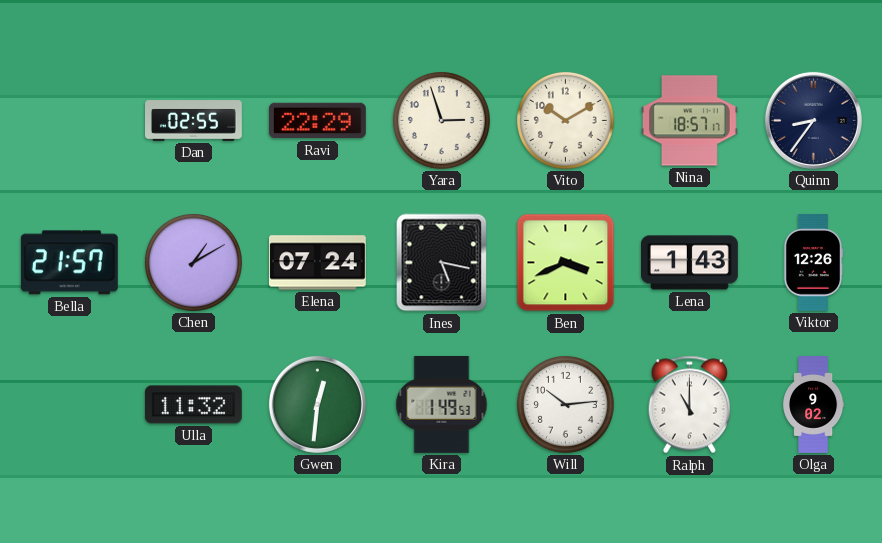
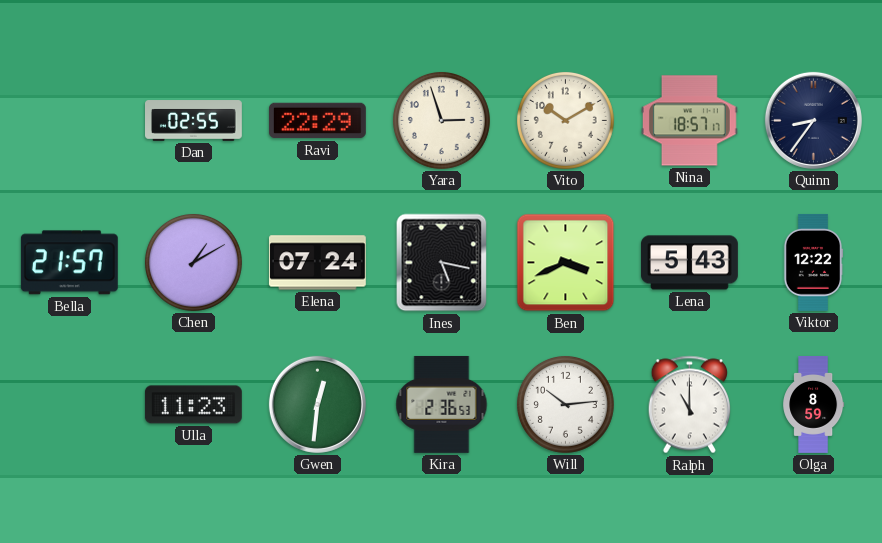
Lena: 1:43 -> 5:43
Viktor: 12:26 -> 12:22
Ulla: 11:32 -> 11:23
Kira: 1:49 -> 2:36
Olga: 9:02 -> 8:59
